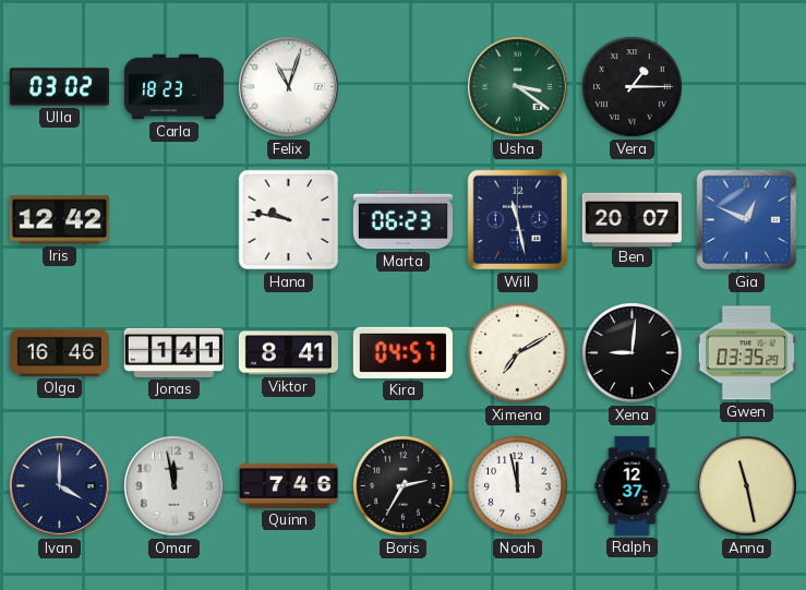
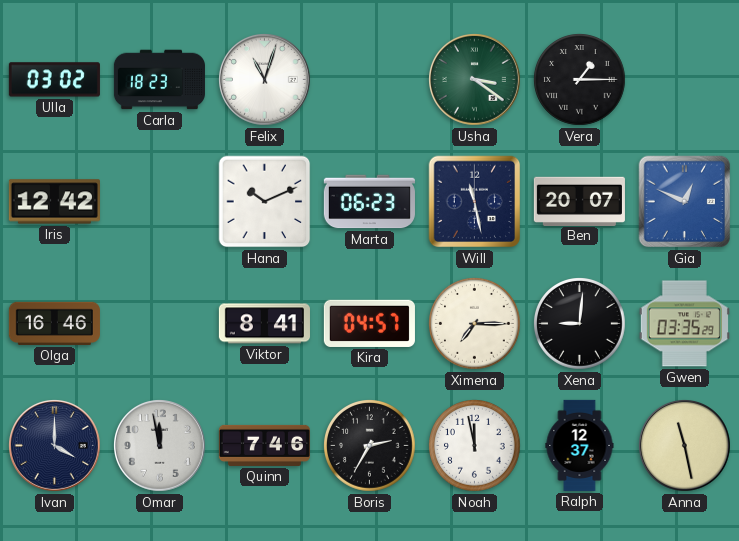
Hana: 9:47 -> 10:11
Jonas: 1:41 -> none
Ximena: 7:10 -> 7:15
